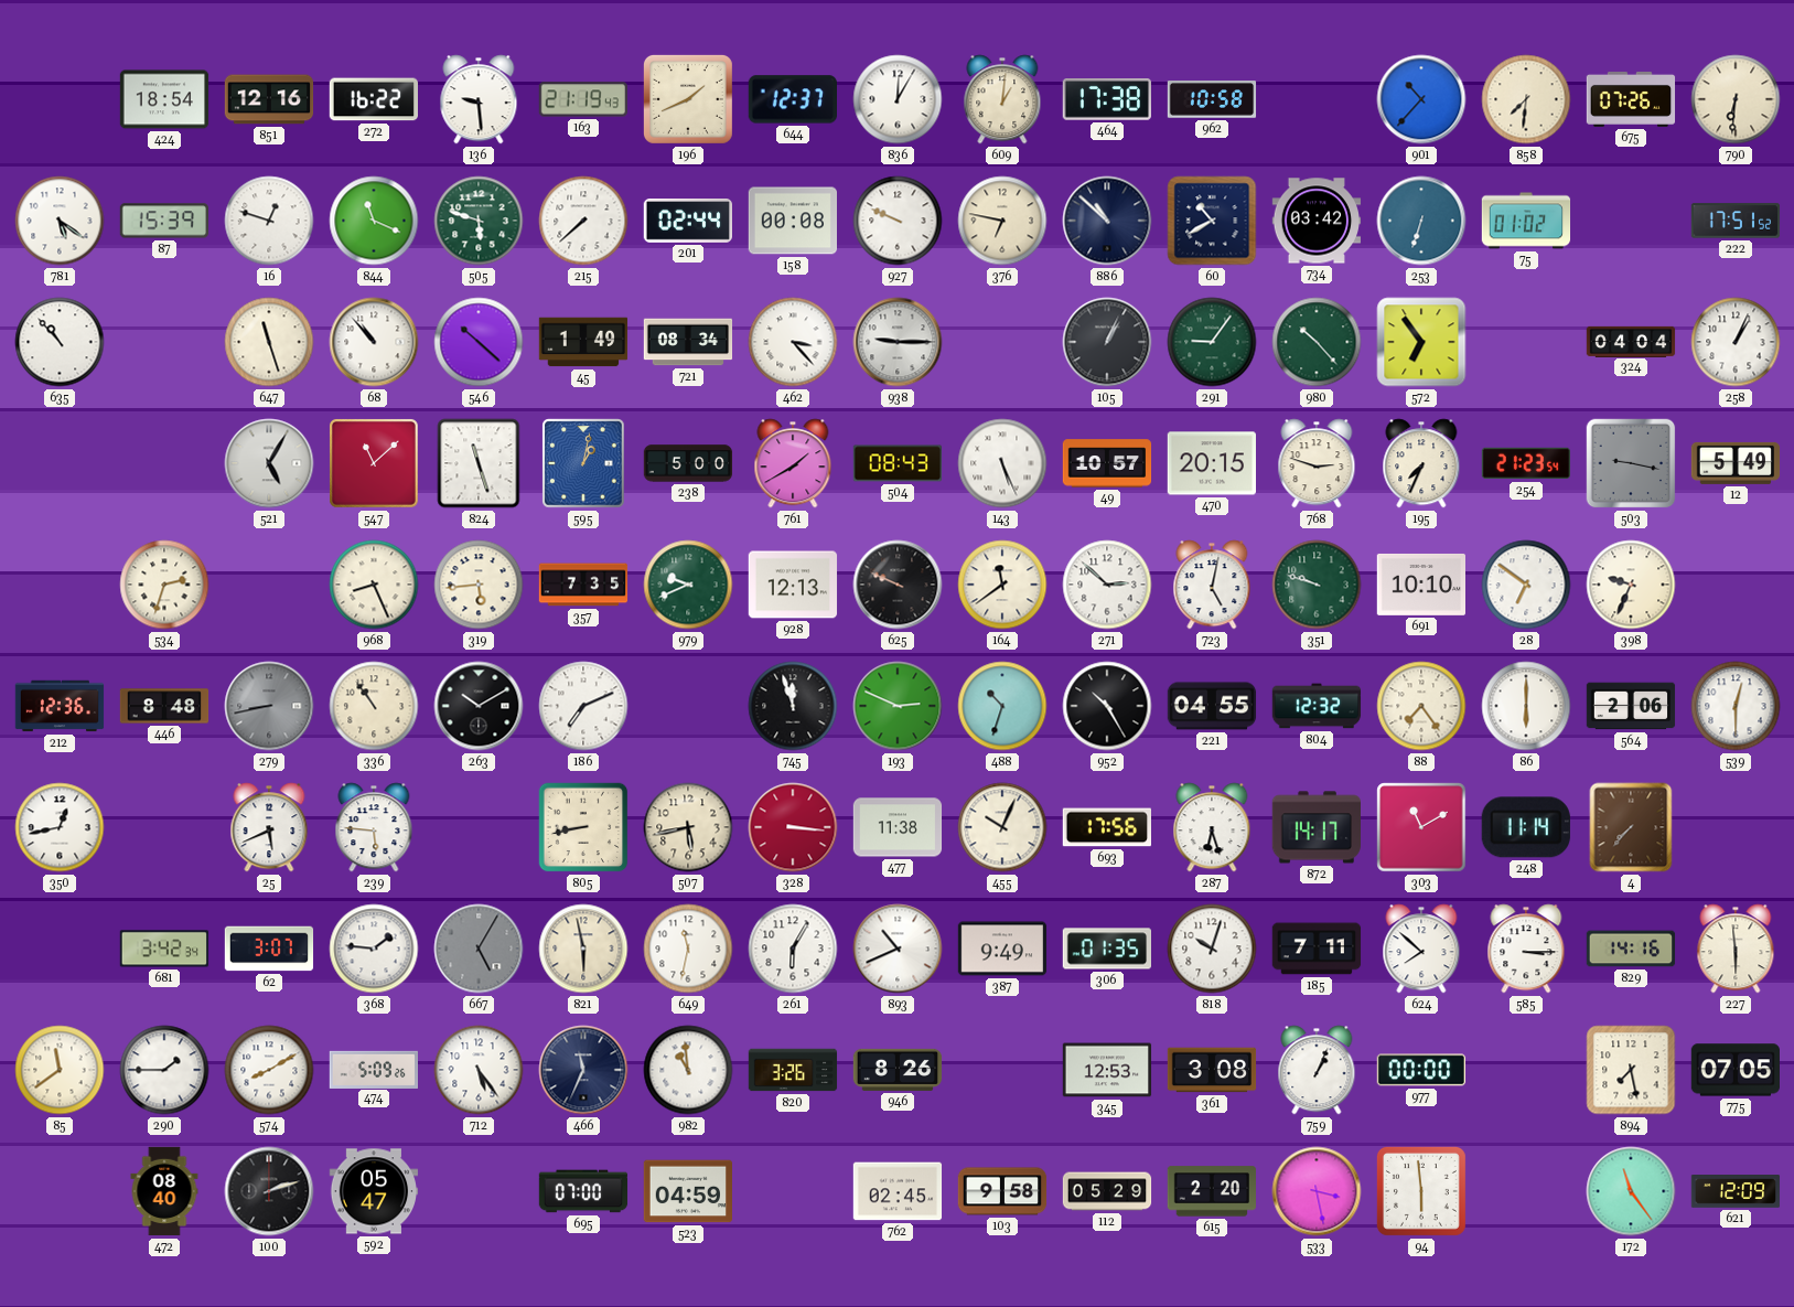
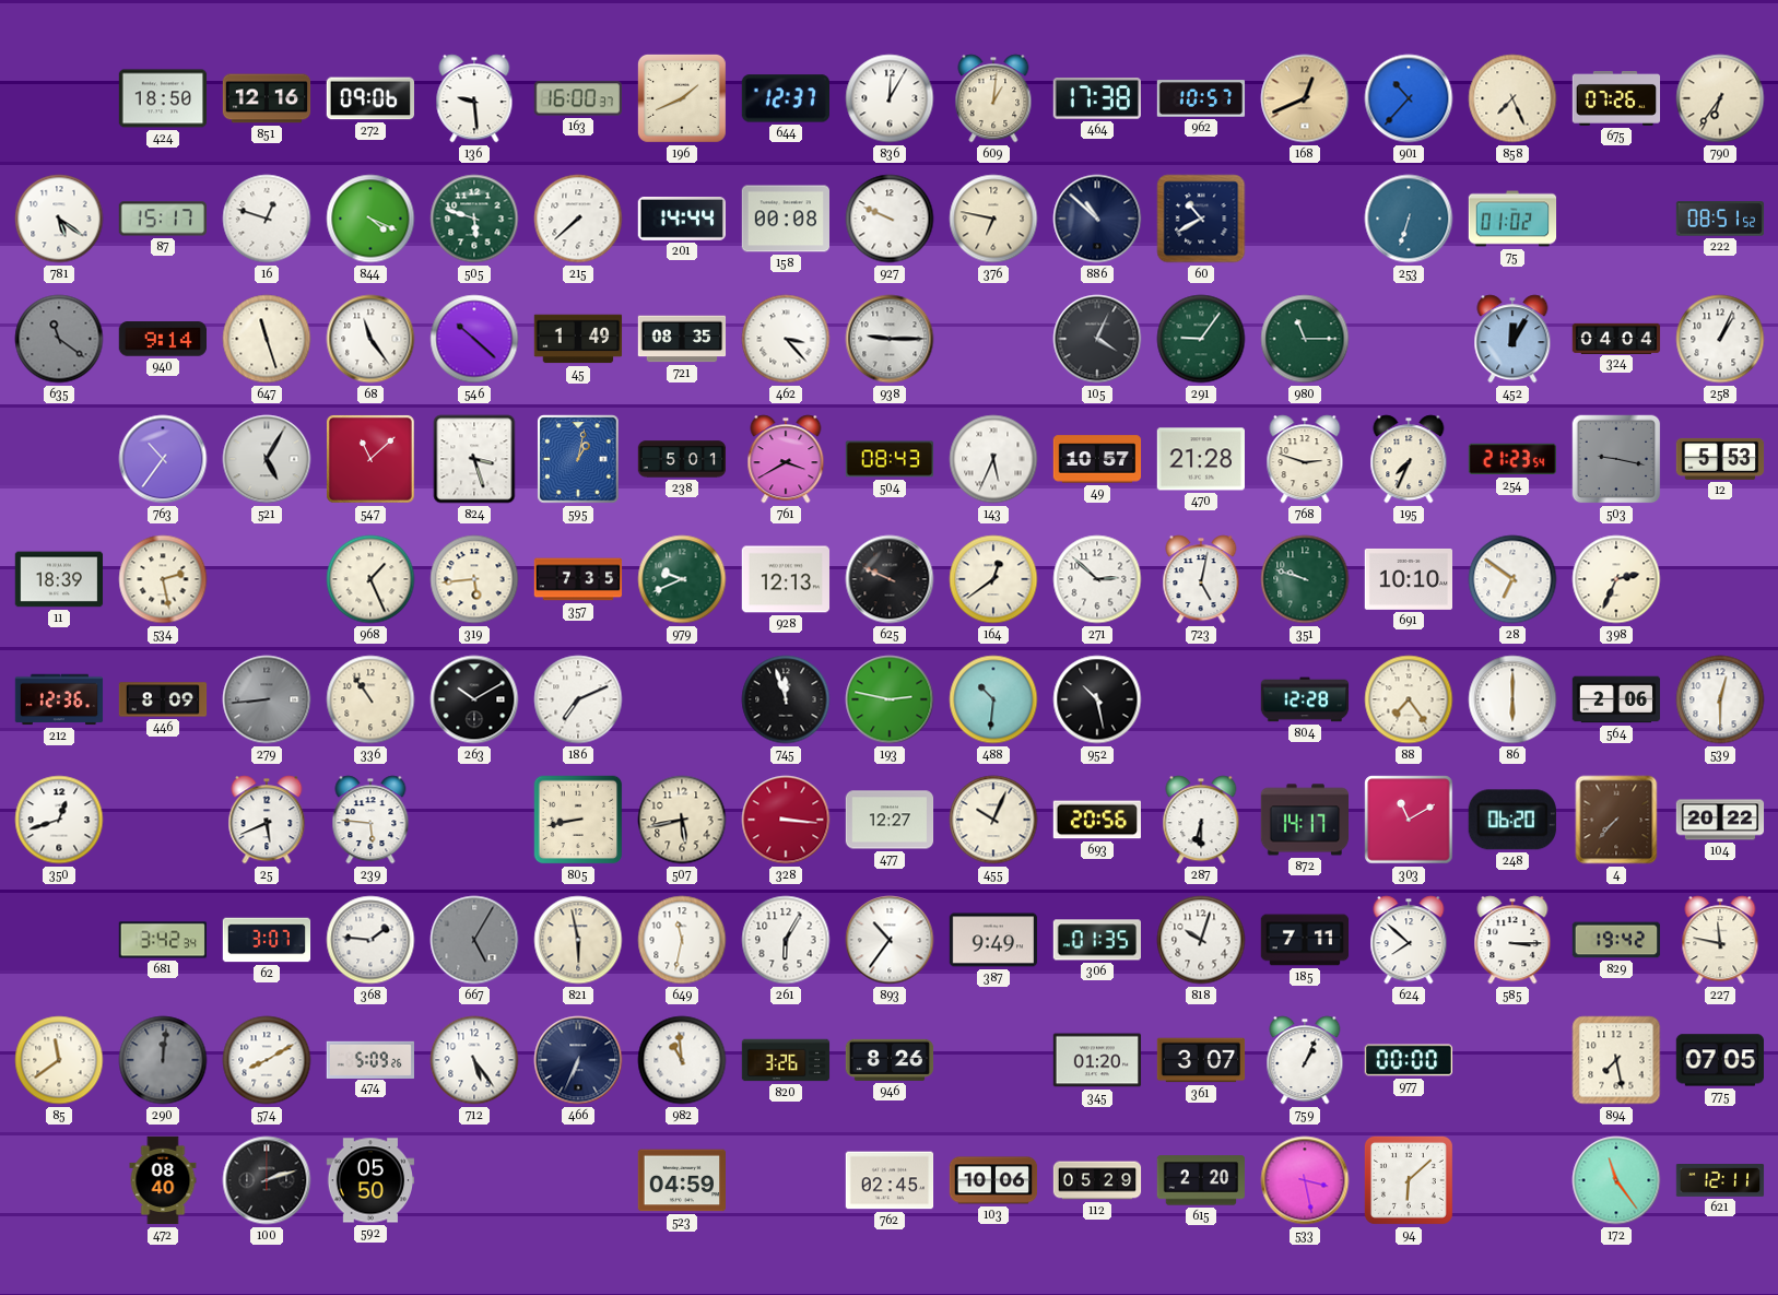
424: 18:54 -> 18:50
272: 16:22 -> 09:06
163: 21:19 -> 16:00
962: 10:58 -> 10:57
168: none -> 12:41
858: 7:31 -> 7:26
790: 6:31 -> 6:36
87: 15:39 -> 15:17
844: 11:19 -> 4:19
201: 02:44 -> 14:44
734: 03:42 -> none
222: 17:51 -> 08:51
635: 10:53 -> 11:21
635 dial: white -> grey
940: none -> 9:14
68: 10:53 -> 11:24
721: 08:34 -> 08:35
105: 1:04 -> 4:04
980: 10:23 -> 11:15
572: 6:54 -> none
452: none -> 12:05
763: none -> 10:36
824: 11:27 -> 3:27
238: 5:00 -> 5:01
761: 1:40 -> 3:40
143: 5:26 -> 5:34
470: 20:15 -> 21:28
12: 5:49 -> 5:53
11: none -> 18:39
534: 2:33 -> 2:28
968: 8:26 -> 1:26
164: 11:39 -> 12:39
398: 9:34 -> 2:34
446: 8:48 -> 8:09
279: 8:43 -> 8:44
193: 2:49 -> 2:47
488: 10:33 -> 10:31
952: 10:25 -> 10:28
221: 04:55 -> none
804: 12:32 -> 12:28
350: 12:43 -> 12:42
477: 11:38 -> 12:27
693: 17:56 -> 20:56
287: 6:27 -> 6:30
248: 11:14 -> 06:20
104: none -> 20:22
893: 10:41 -> 10:36
829: 14:16 -> 19:42
227: 5:59 -> 11:47
290: 1:45 -> 12:01
290 dial: white -> grey
466: 11:34 -> 6:34
345: 12:53 -> 01:20
361: 3:08 -> 3:07
592: 05:47 -> 05:50
695: 07:00 -> none
103: 9:58 -> 10:06
94: 5:59 -> 6:08
621: 12:09 -> 12:11
